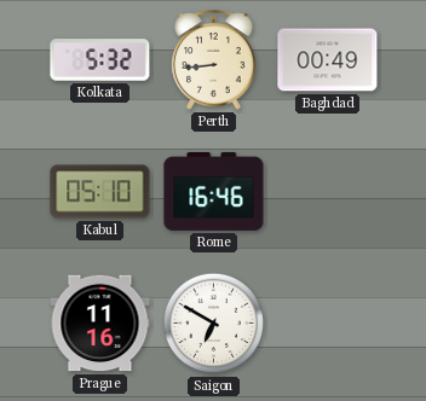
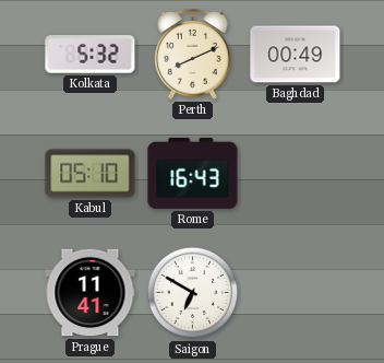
Perth: 8:44 -> 8:11
Rome: 16:46 -> 16:43
Prague: 11:16 -> 11:41
